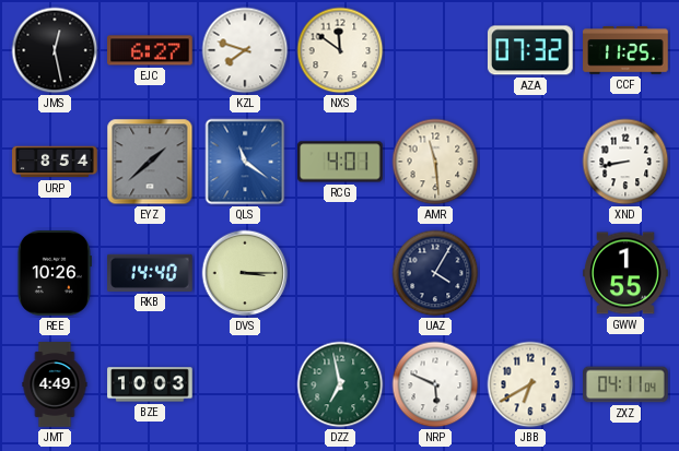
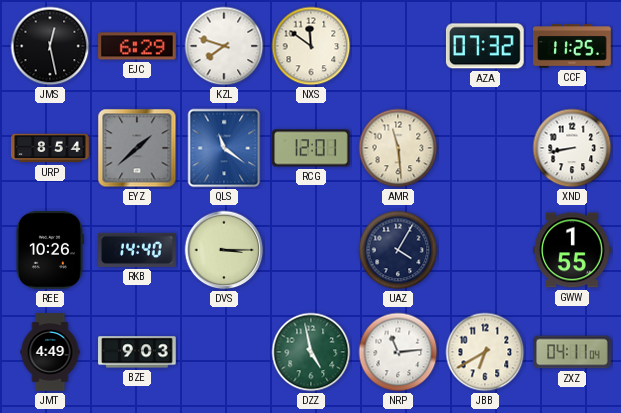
EJC: 6:27 -> 6:29
RCG: 4:01 -> 12:01
BZE: 10:03 -> 9:03
DZZ: 6:58 -> 4:58
NRP: 5:49 -> 11:14
